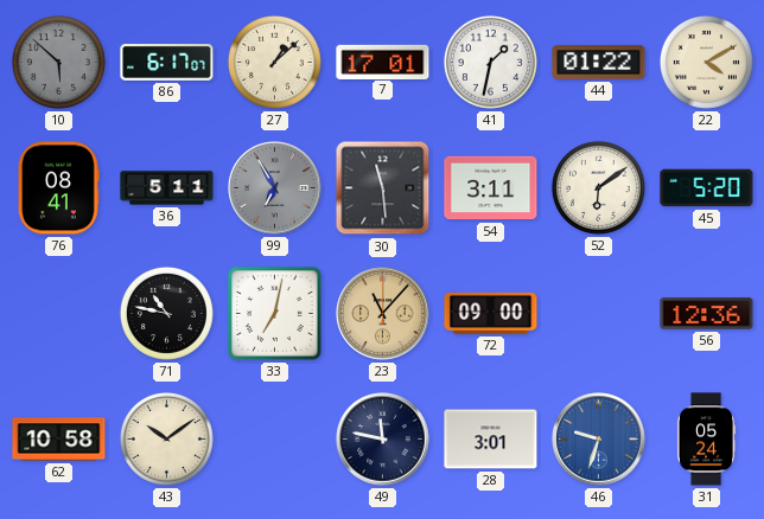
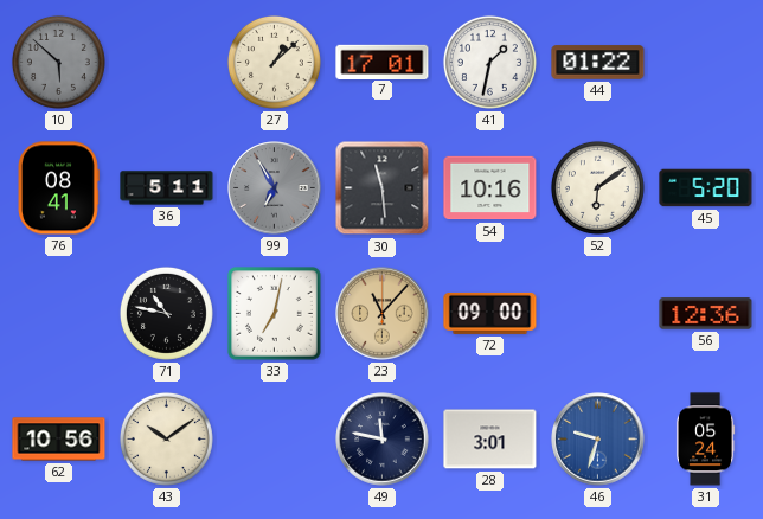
86: 6:17 -> none
22: 4:10 -> none
54: 3:11 -> 10:16
62: 10:58 -> 10:56
